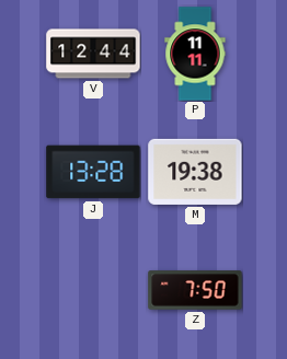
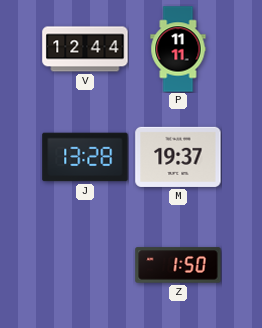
M: 19:38 -> 19:37
Z: 7:50 -> 1:50
